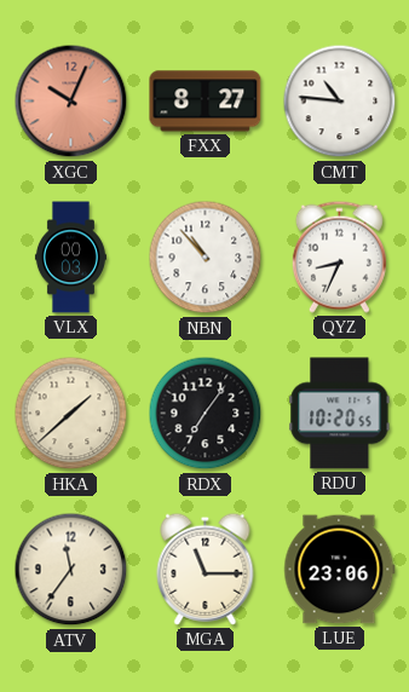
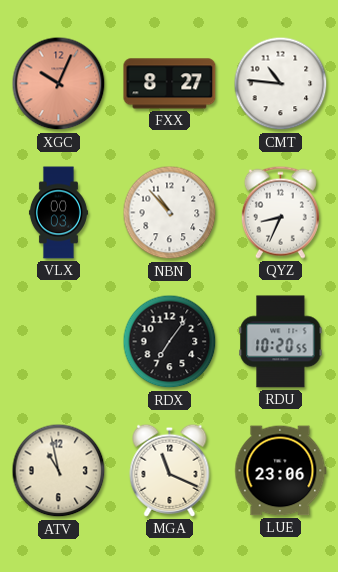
HKA: 1:38 -> none
ATV: 11:36 -> 10:58
MGA: 11:15 -> 11:19
